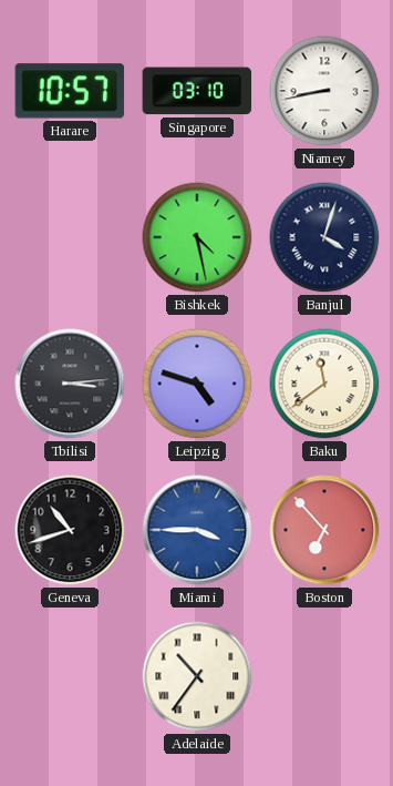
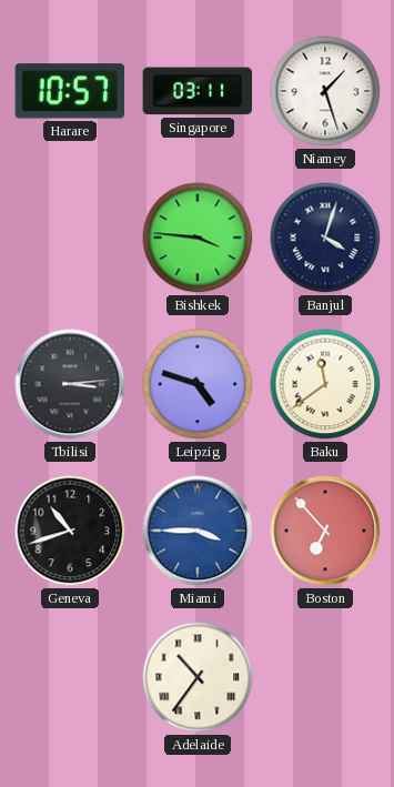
Singapore: 03:10 -> 03:11
Niamey: 8:43 -> 1:27
Bishkek: 4:28 -> 3:46
